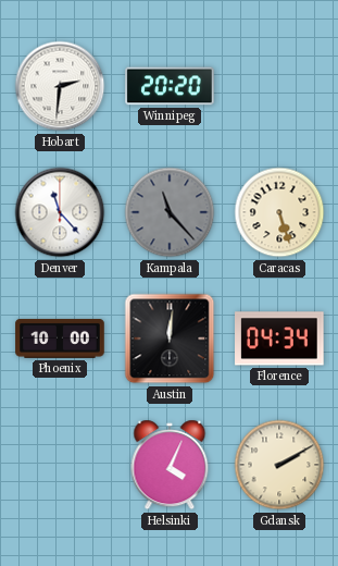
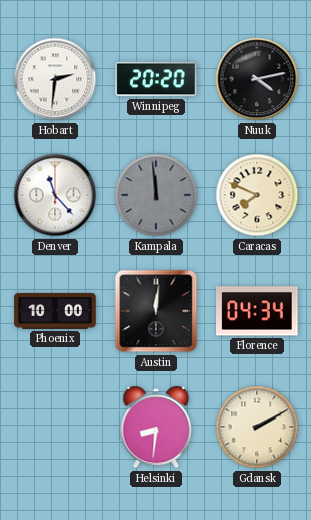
Nuuk: none -> 4:13
Kampala: 11:23 -> 11:59
Caracas: 5:27 -> 7:49
Helsinki: 4:04 -> 8:31
